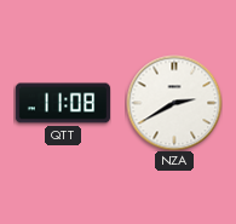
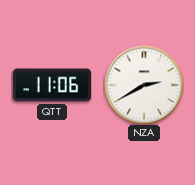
QTT: 11:08 -> 11:06
